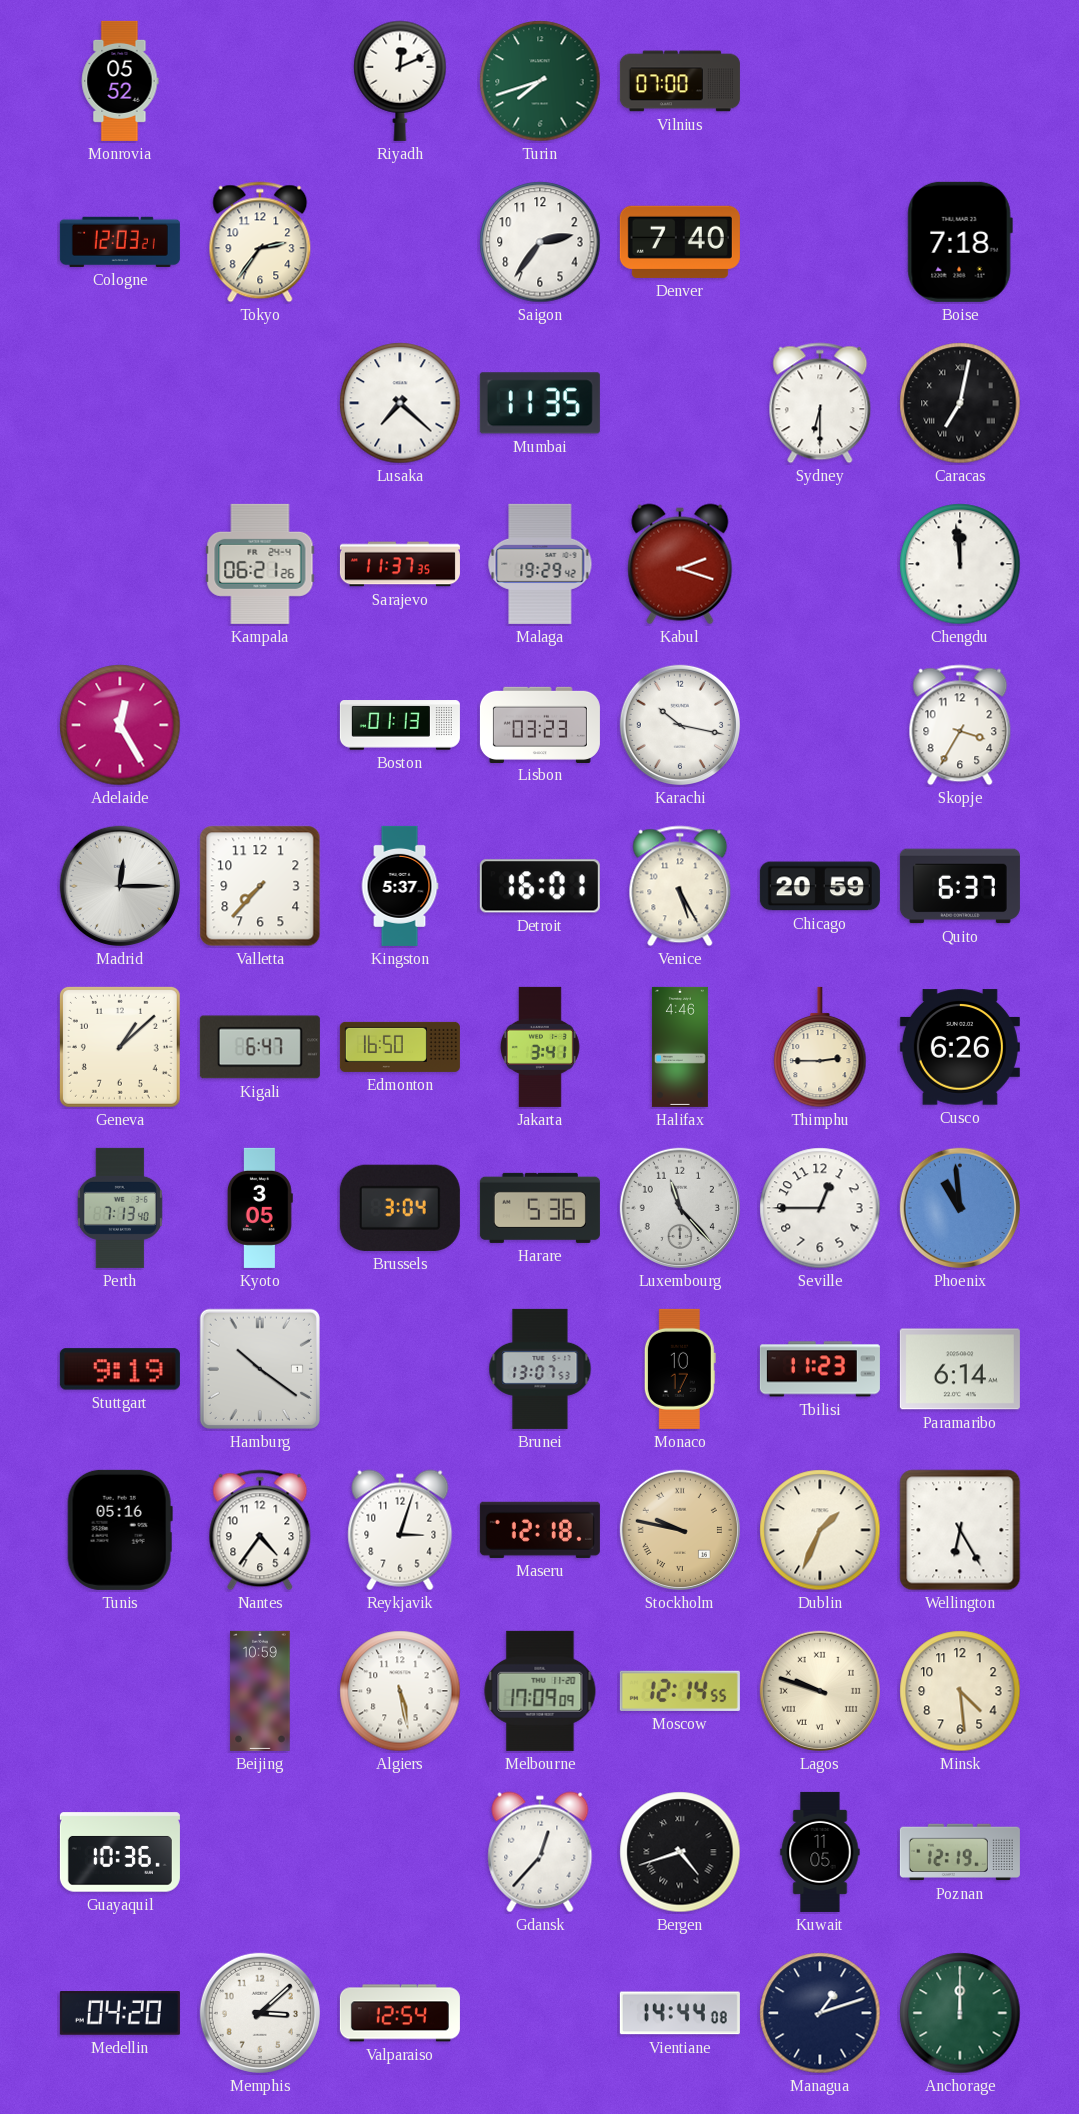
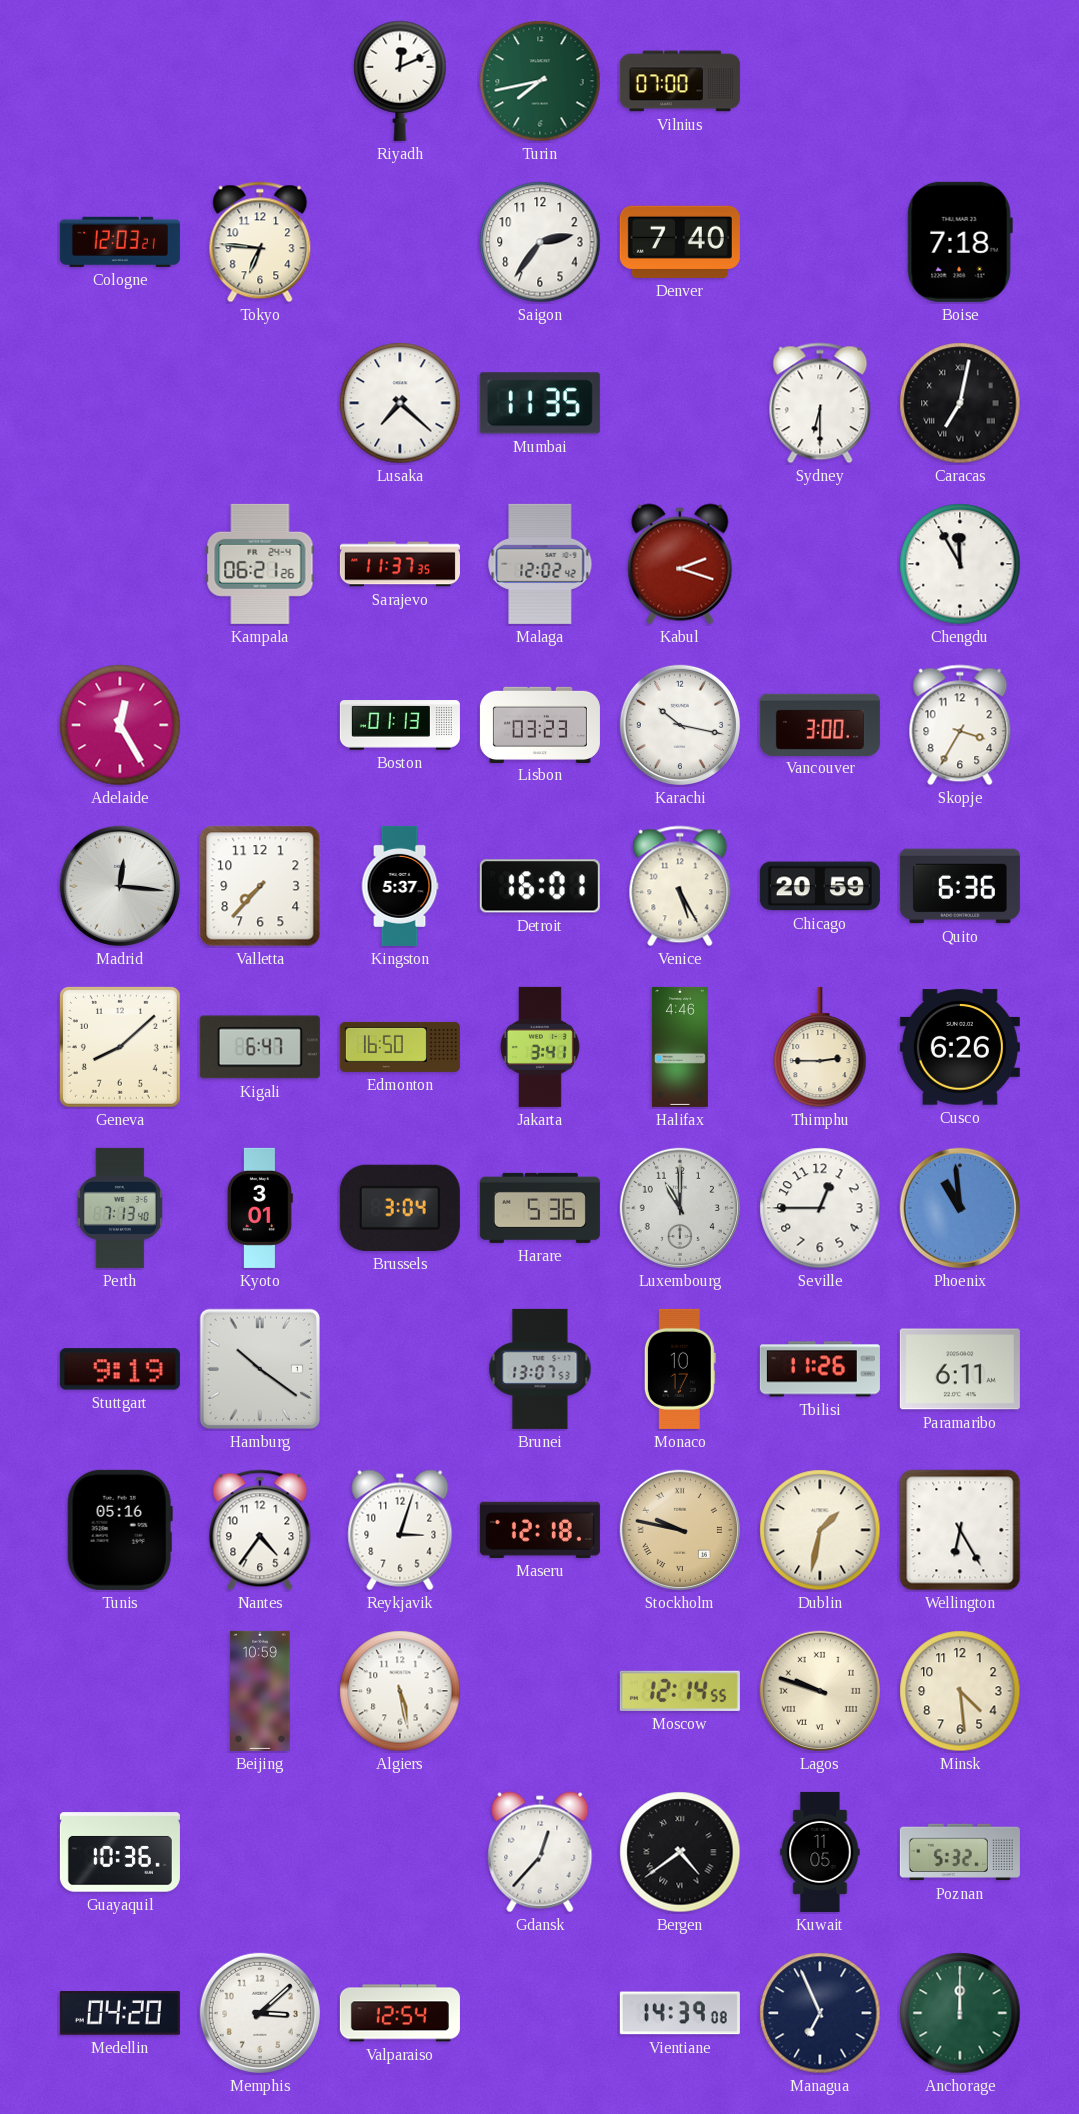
Monrovia: 05:52 -> none
Turin: 7:42 -> 7:43
Tokyo: 2:36 -> 6:46
Malaga: 19:29 -> 12:02
Chengdu: 11:59 -> 11:55
Vancouver: none -> 3:00
Madrid: 12:15 -> 12:16
Quito: 6:37 -> 6:36
Geneva: 1:08 -> 8:08
Kyoto: 3:05 -> 3:01
Luxembourg: 11:23 -> 11:00
Tbilisi: 11:23 -> 11:26
Paramaribo: 6:14 -> 6:11
Dublin: 1:34 -> 1:32
Melbourne: 17:09 -> none
Bergen: 4:42 -> 4:39
Poznan: 12:19 -> 5:32
Vientiane: 14:44 -> 14:39
Managua: 1:12 -> 6:56
